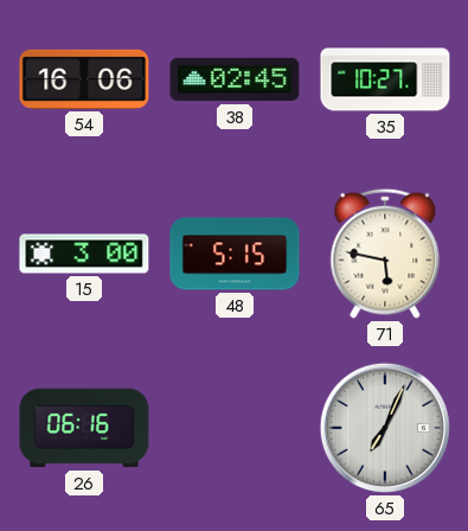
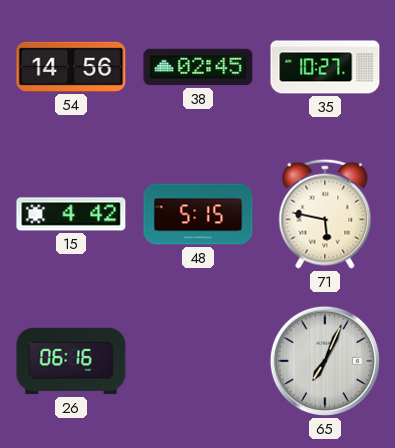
54: 16:06 -> 14:56
15: 3:00 -> 4:42
